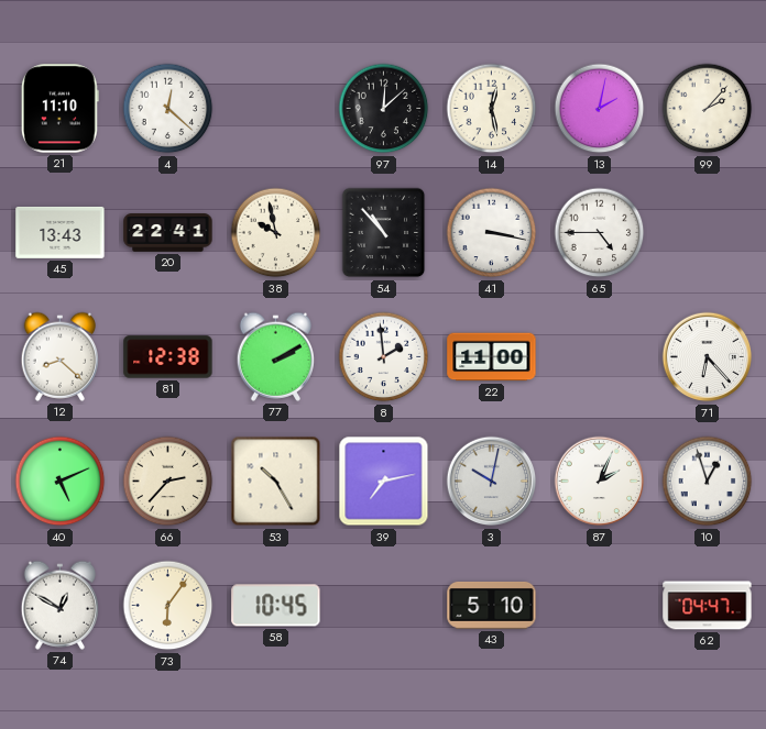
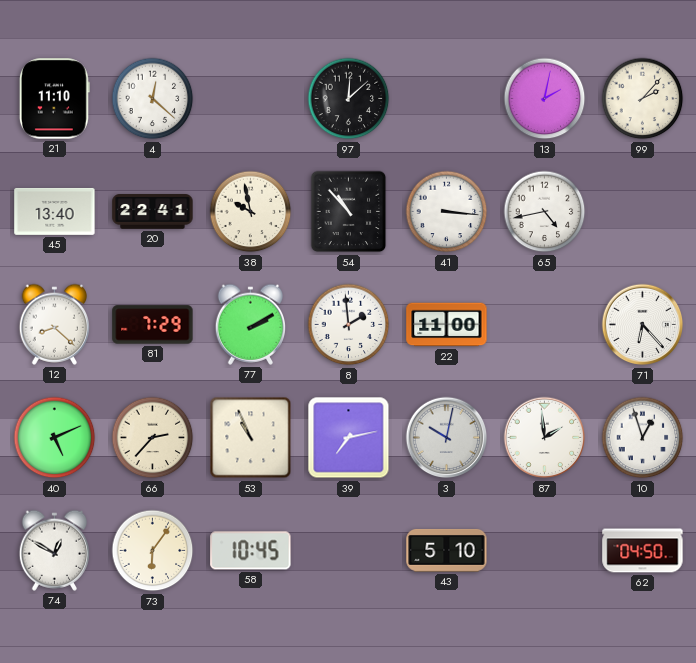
14: 12:28 -> none
45: 13:43 -> 13:40
41: 3:17 -> 3:16
65: 4:45 -> 4:43
81: 12:38 -> 7:29
53: 10:25 -> 10:56
87: 2:04 -> 1:59
62: 04:47 -> 04:50
